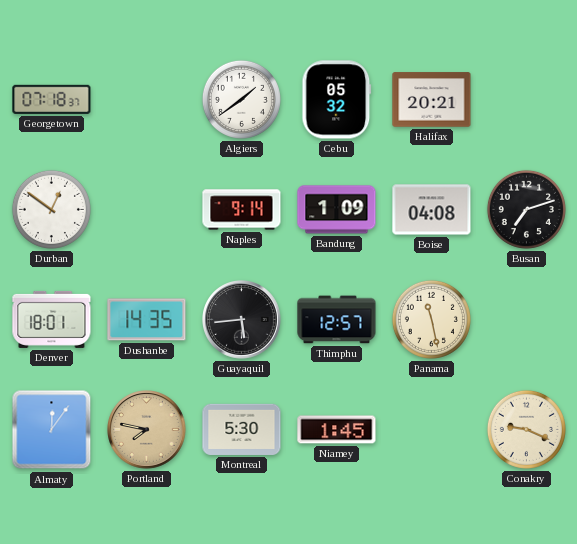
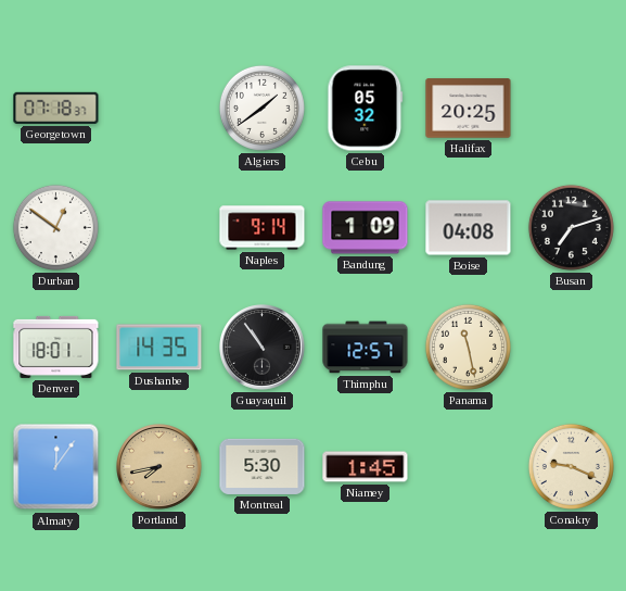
Halifax: 20:21 -> 20:25
Guayaquil: 5:44 -> 10:54
Portland: 7:47 -> 7:43
